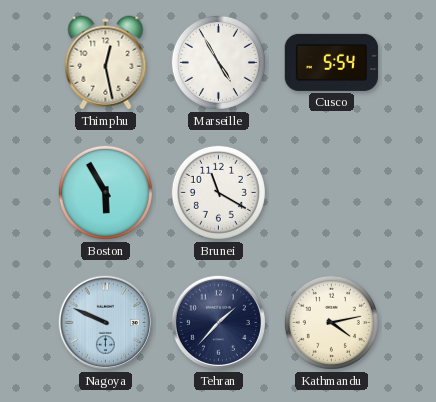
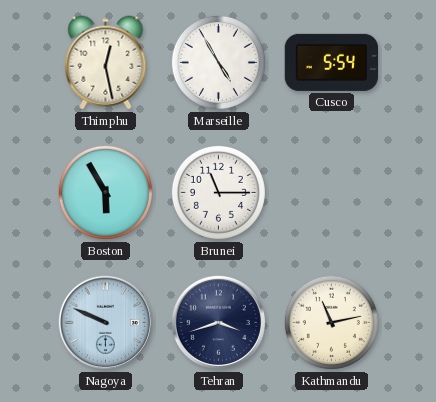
Brunei: 11:20 -> 11:15
Tehran: 1:37 -> 3:42
Kathmandu: 4:13 -> 11:13
